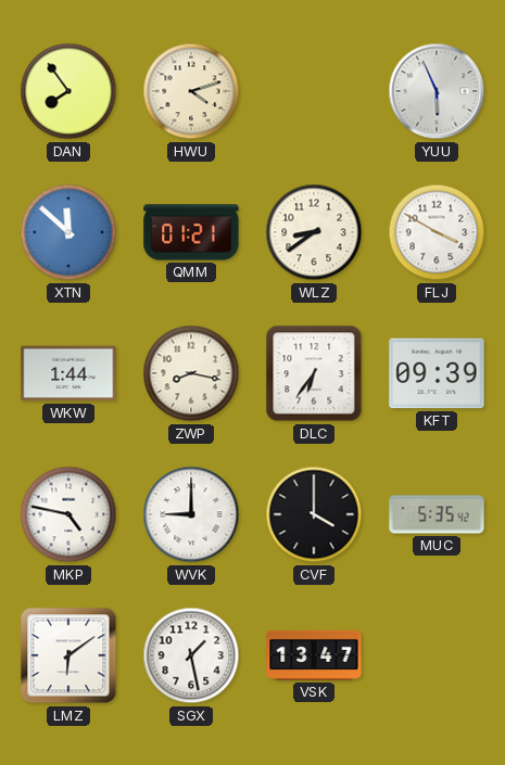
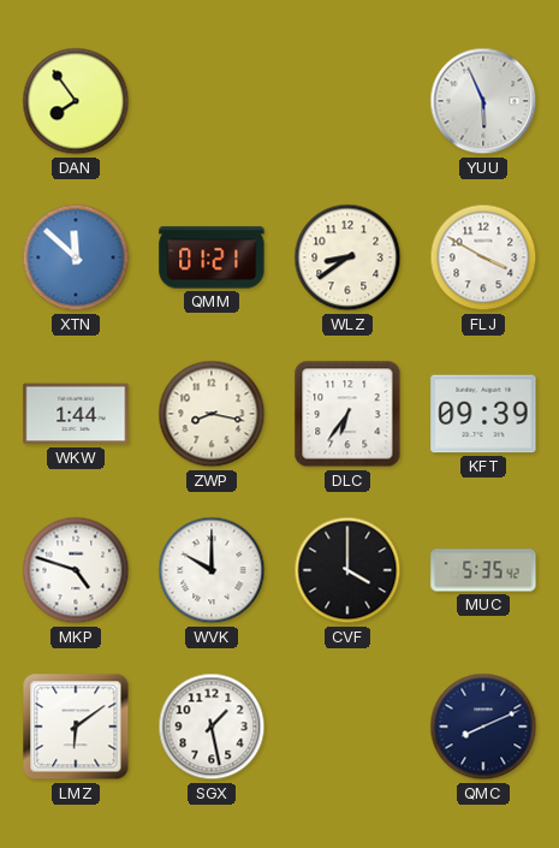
HWU: 4:12 -> none
MKP: 4:47 -> 4:48
WVK: 9:00 -> 10:00
VSK: 13:47 -> none
QMC: none -> 8:11
